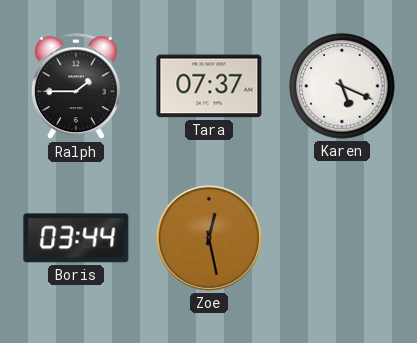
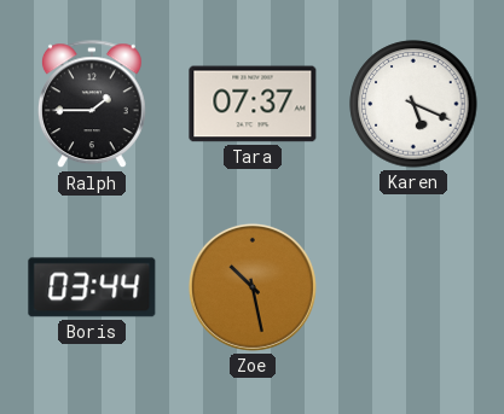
Zoe: 12:28 -> 10:28
